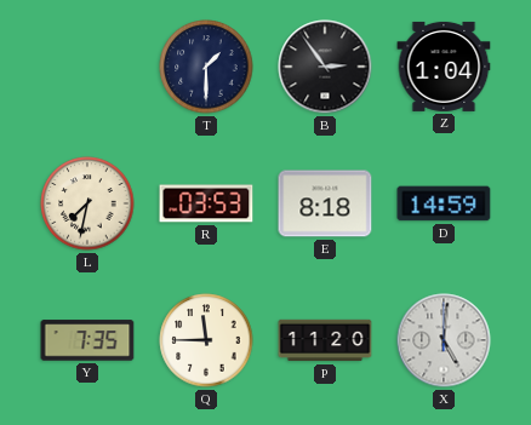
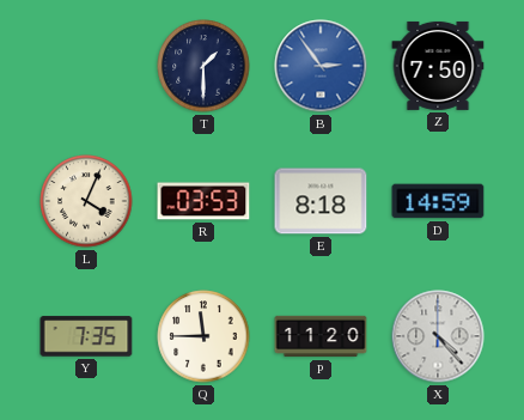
B dial: black -> blue
Z: 1:04 -> 7:50
L: 7:32 -> 4:04
X: 5:01 -> 4:23
